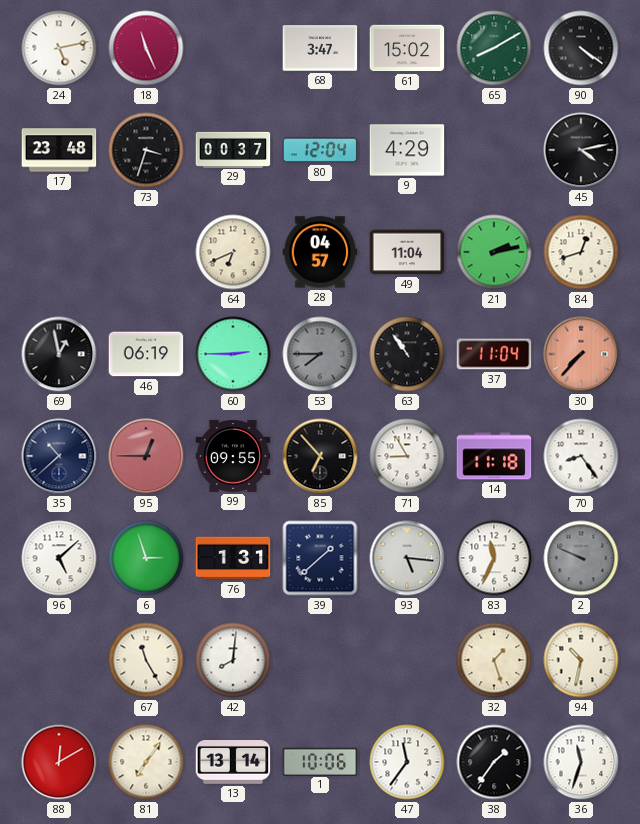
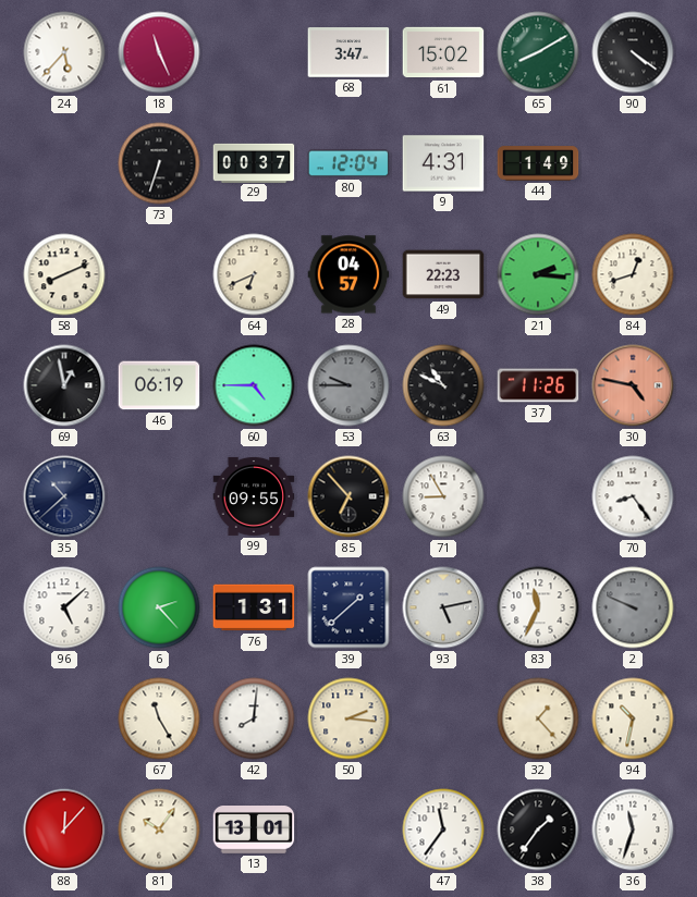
24: 5:13 -> 5:37
17: 23:48 -> none
73: 3:33 -> 6:33
9: 4:29 -> 4:31
44: none -> 1:49
45: 4:13 -> none
58: none -> 8:11
49: 11:04 -> 22:23
21: 2:13 -> 2:16
60: 2:45 -> 4:45
53: 7:45 -> 9:45
63: 10:54 -> 10:49
37: 11:04 -> 11:26
30: 7:37 -> 4:47
95: 12:45 -> none
14: 11:18 -> none
6: 2:57 -> 2:23
93: 5:16 -> 5:13
50: none -> 2:16
32: 1:27 -> 1:23
88: 12:10 -> 12:07
81: 7:06 -> 10:06
13: 13:14 -> 13:01
1: 10:06 -> none
